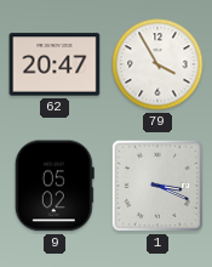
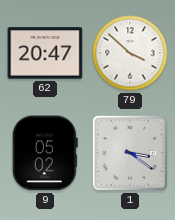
79: 3:55 -> 3:52
1: 3:19 -> 3:21
